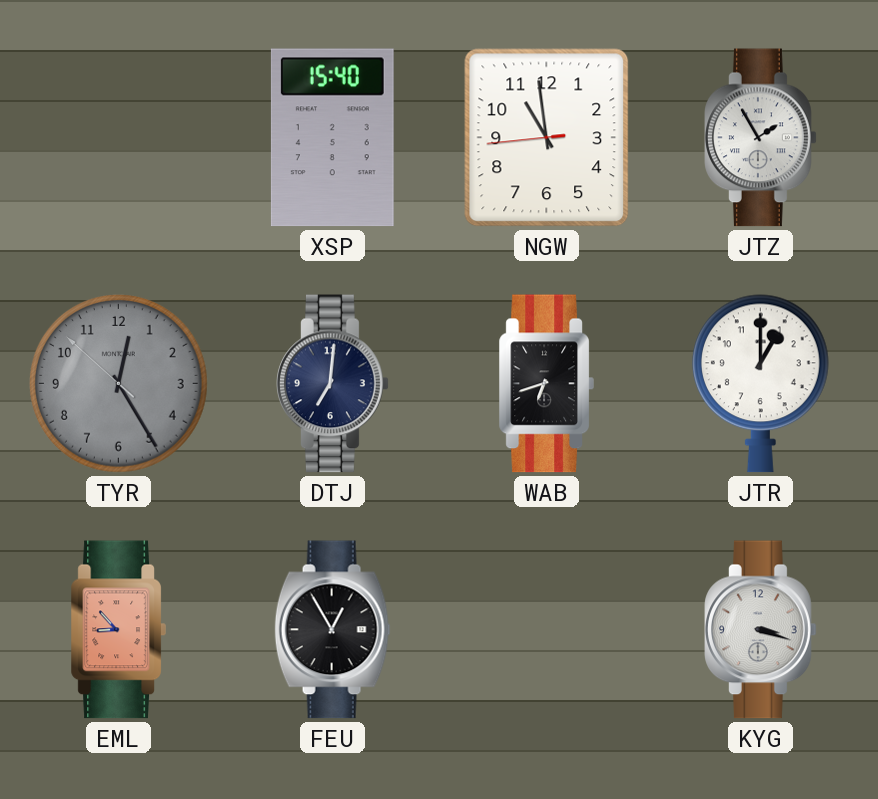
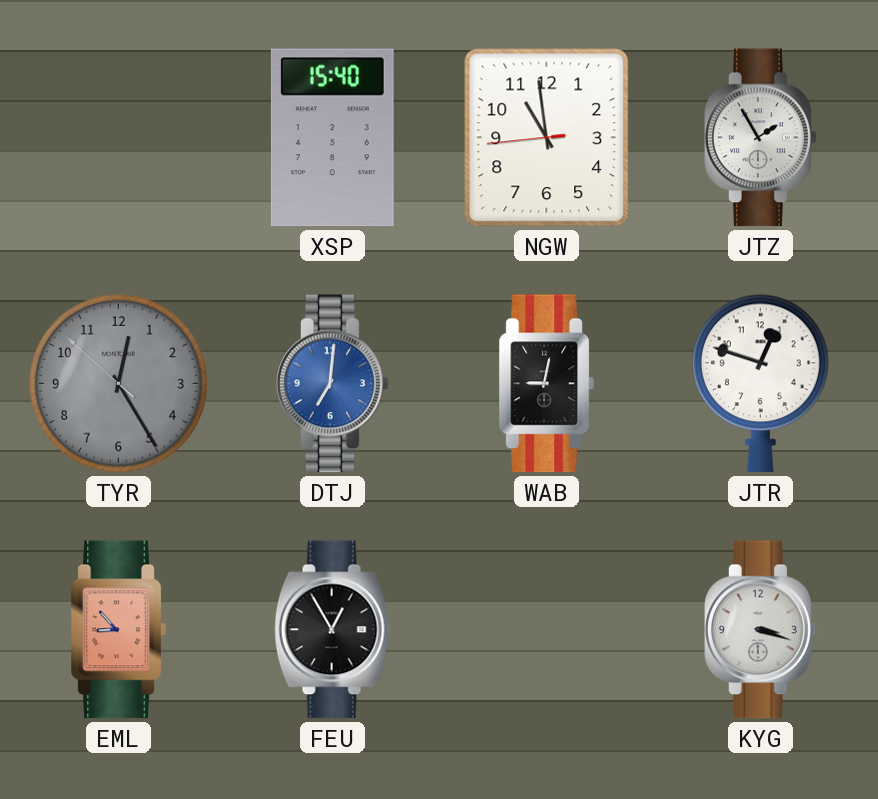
DTJ dial: navy -> blue
WAB: 6:42 -> 9:02
JTR: 1:00 -> 12:48
